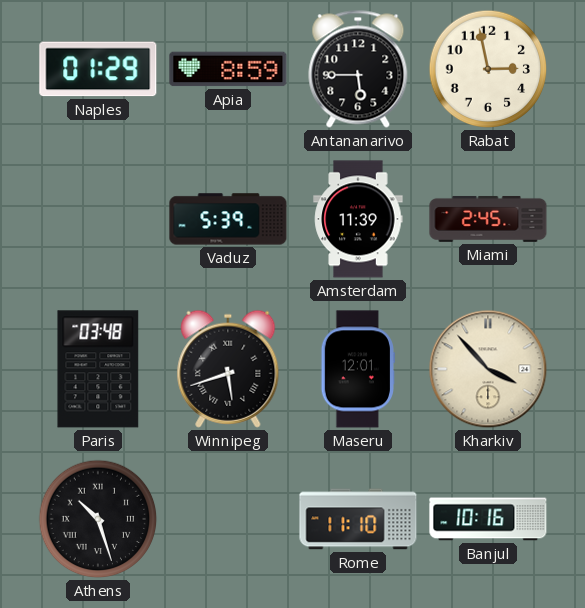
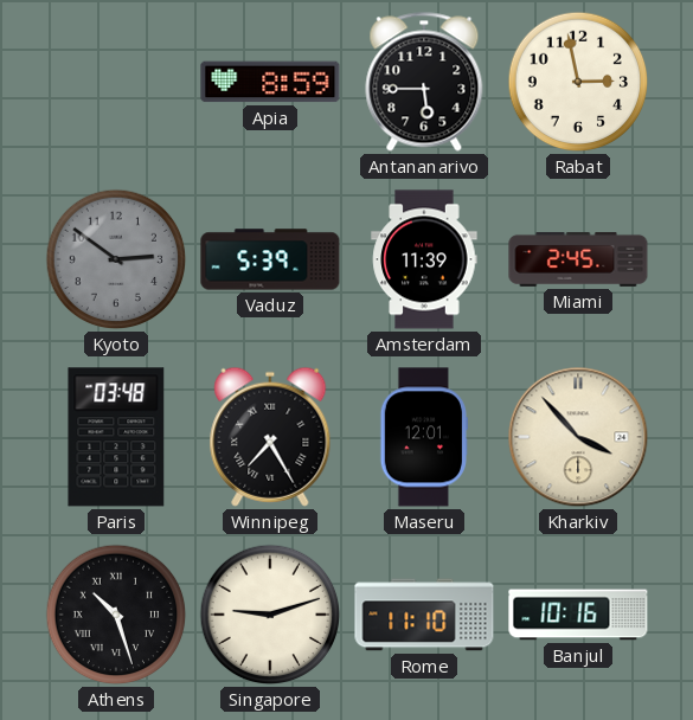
Naples: 01:29 -> none
Kyoto: none -> 2:51
Winnipeg: 5:42 -> 7:25
Singapore: none -> 9:12
